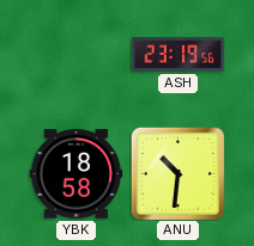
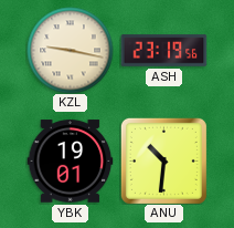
KZL: none -> 9:17
YBK: 18:58 -> 19:01
